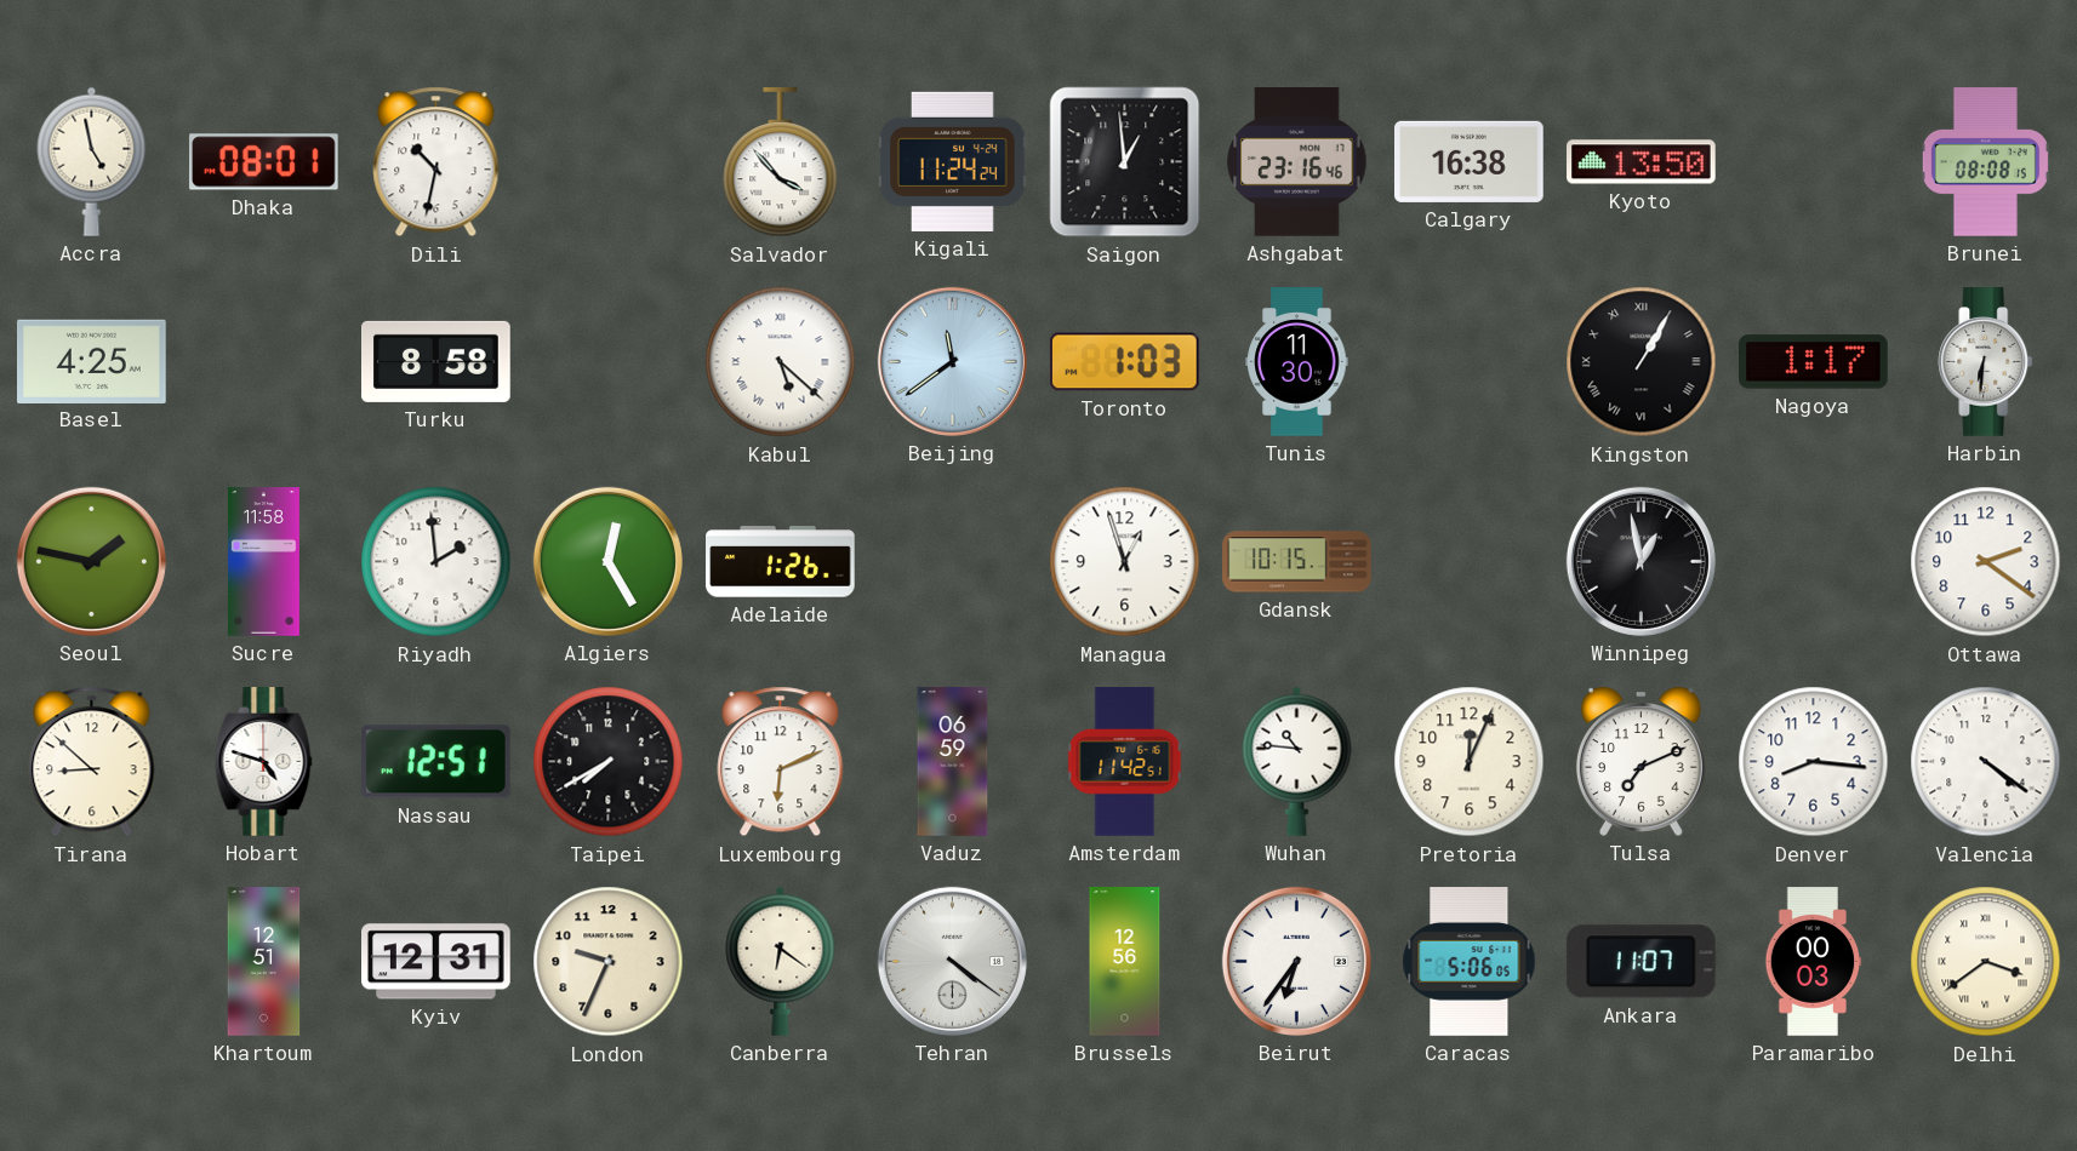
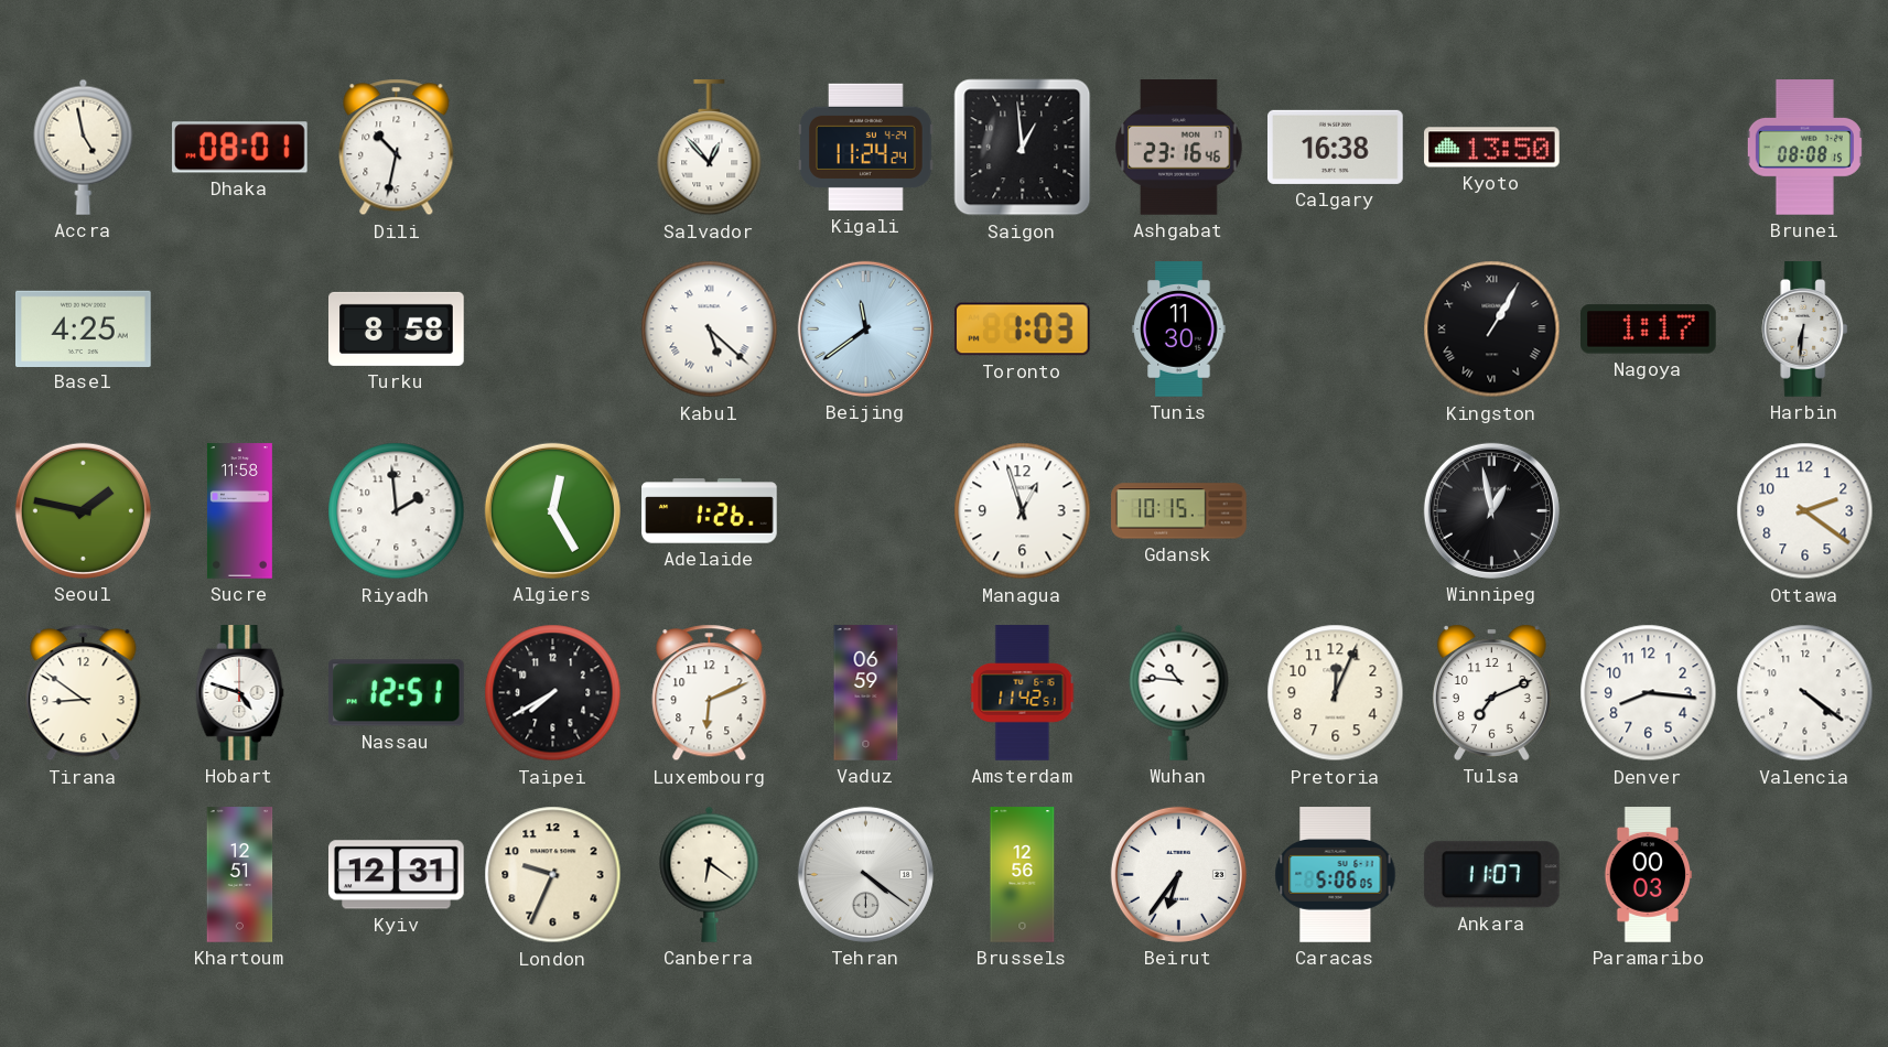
Salvador: 3:53 -> 12:53
Tirana: 8:52 -> 8:51
Delhi: 3:39 -> none
